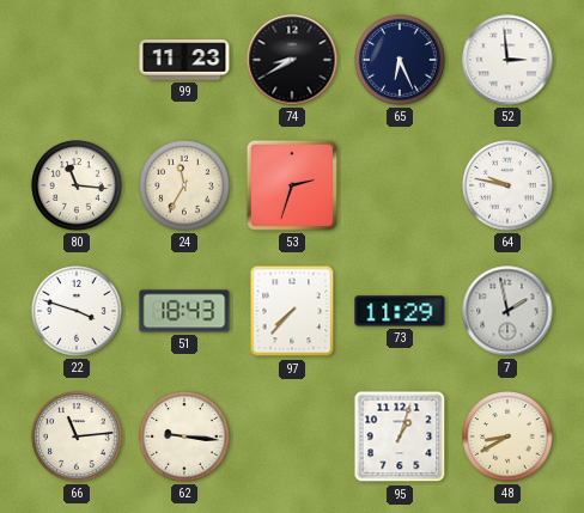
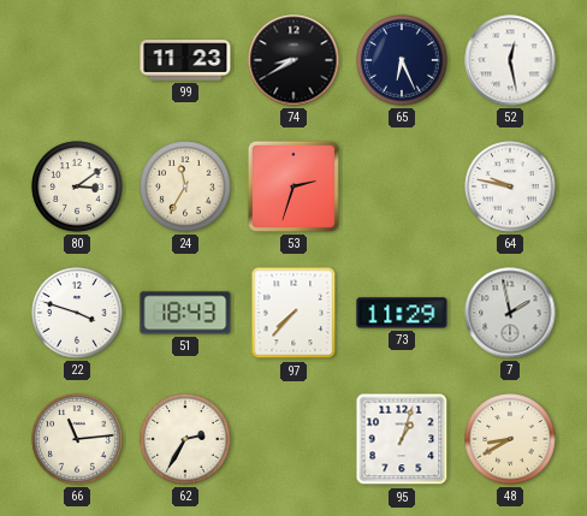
52: 2:59 -> 12:28
80: 11:16 -> 3:09
62: 9:16 -> 2:35
